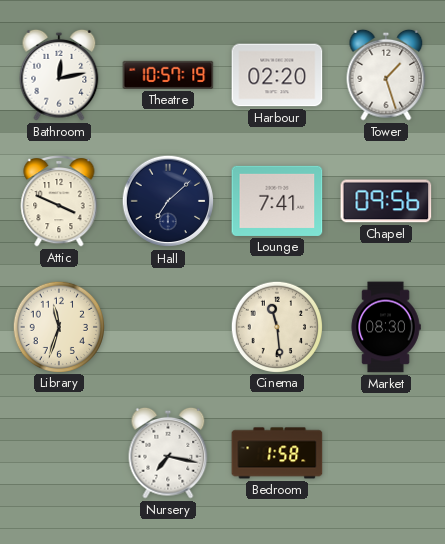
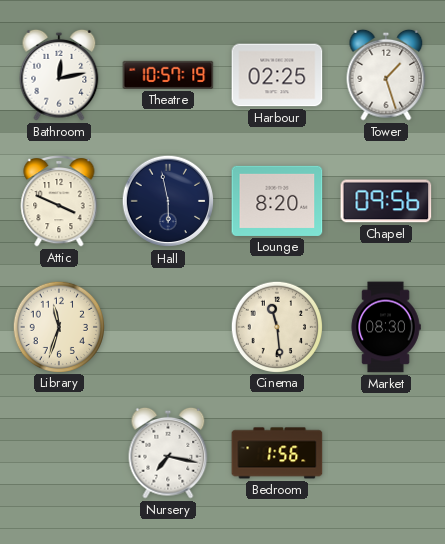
Harbour: 02:20 -> 02:25
Hall: 7:08 -> 5:58
Lounge: 7:41 -> 8:20
Bedroom: 1:58 -> 1:56
